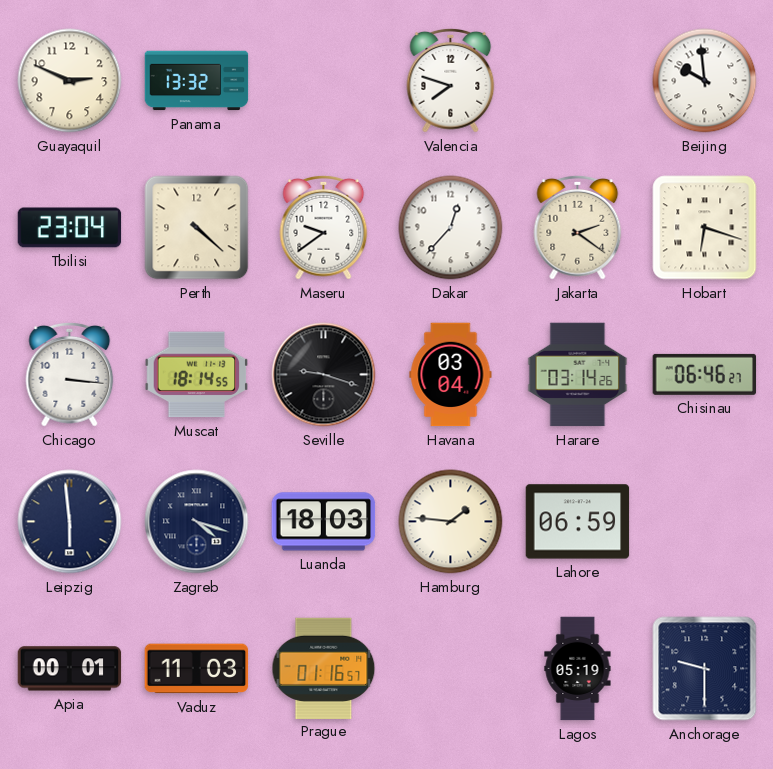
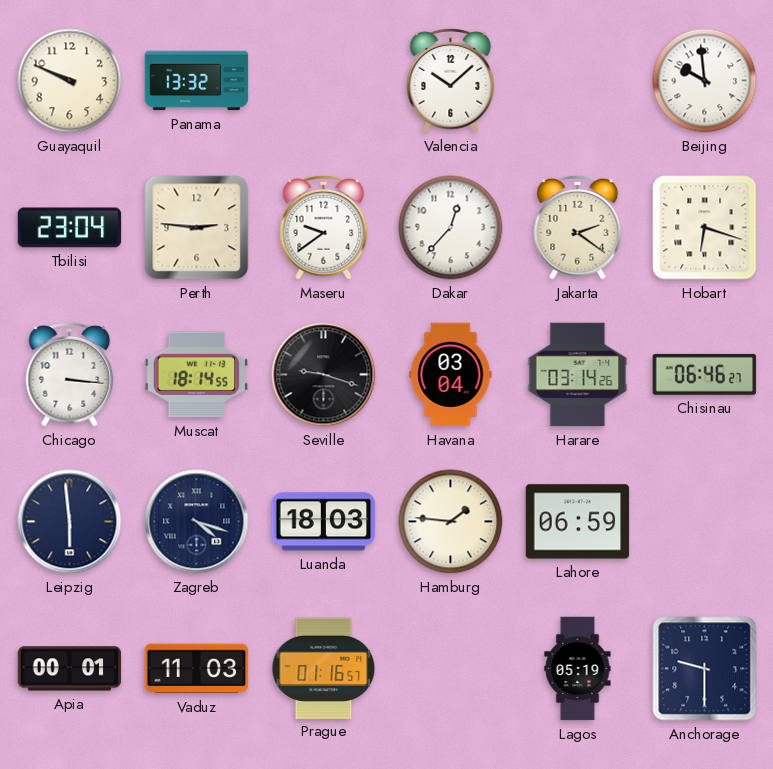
Guayaquil: 2:49 -> 9:49
Valencia: 7:48 -> 10:08
Perth: 4:22 -> 2:46
